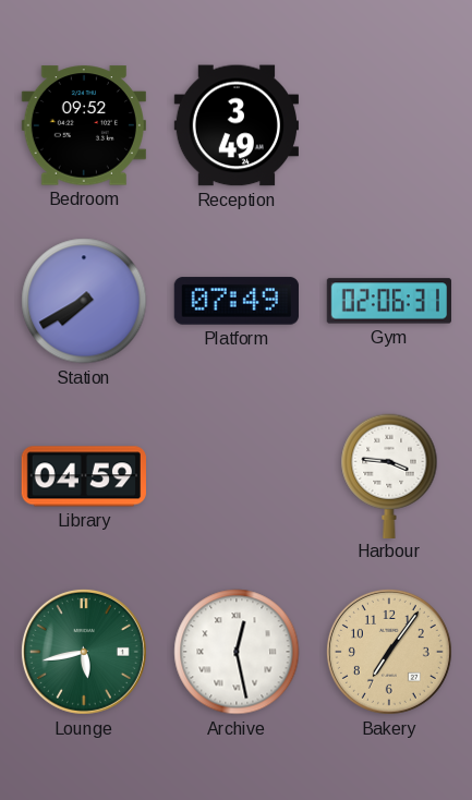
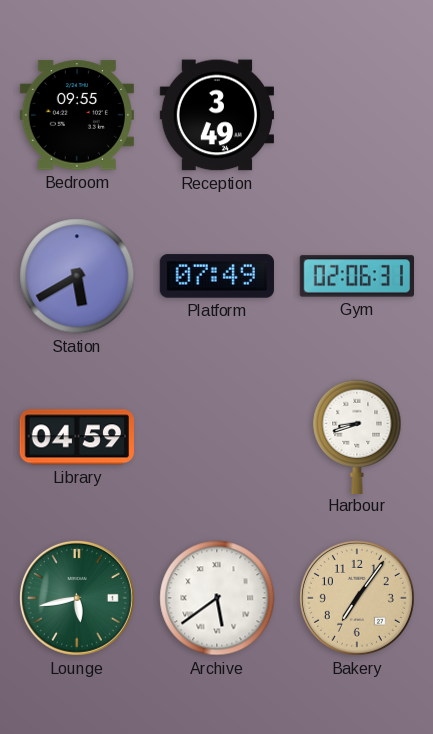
Bedroom: 09:52 -> 09:55
Station: 7:40 -> 5:40
Harbour: 3:46 -> 8:42
Archive: 12:28 -> 5:39
